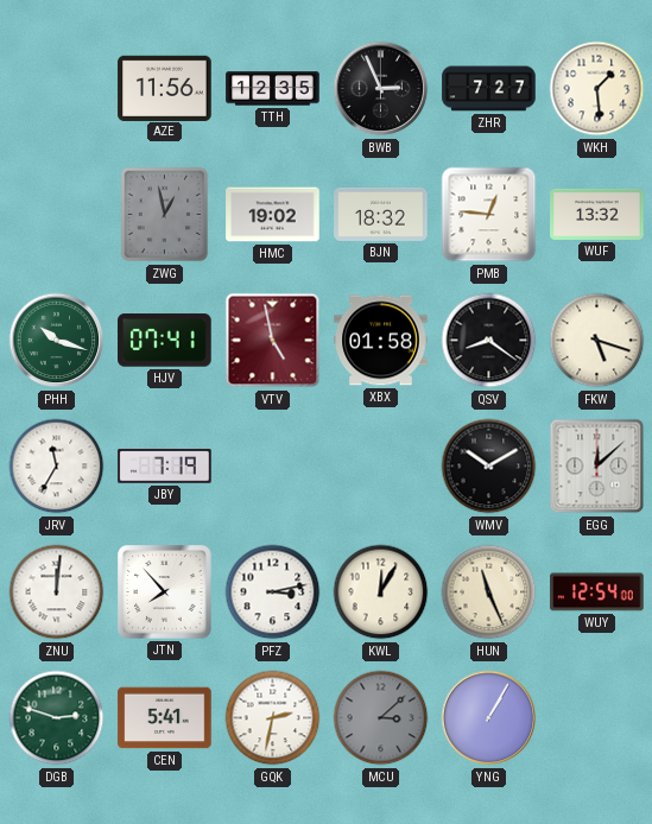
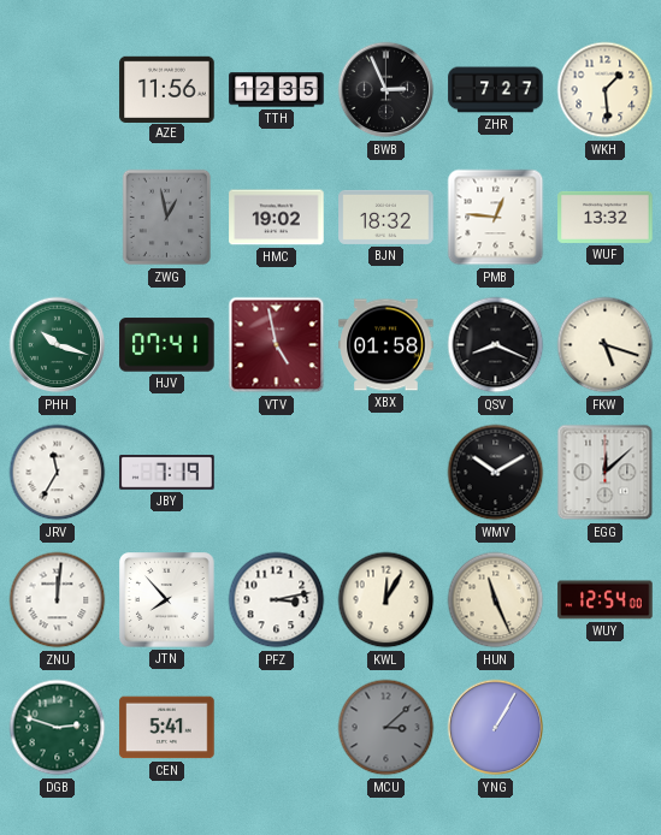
QSV: 8:21 -> 8:19
GQK: 2:32 -> none
